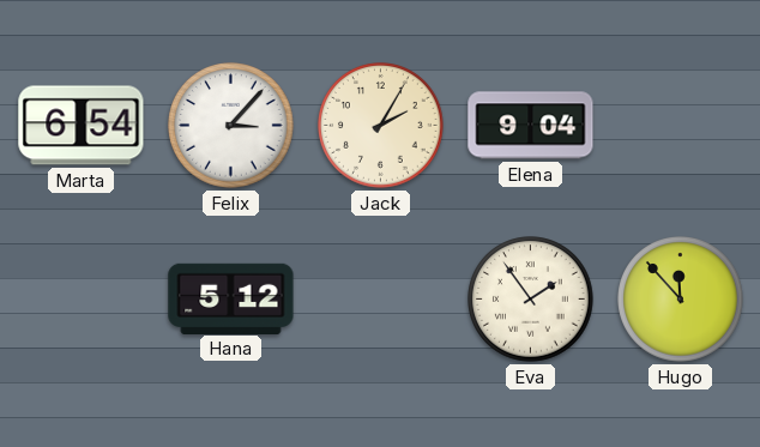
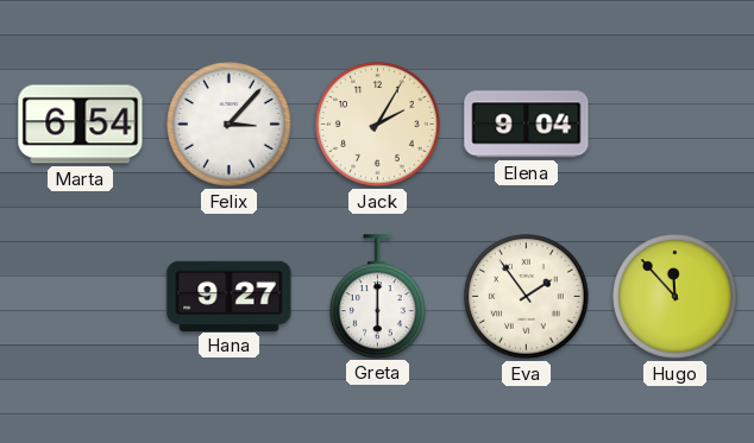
Hana: 5:12 -> 9:27
Greta: none -> 6:00
